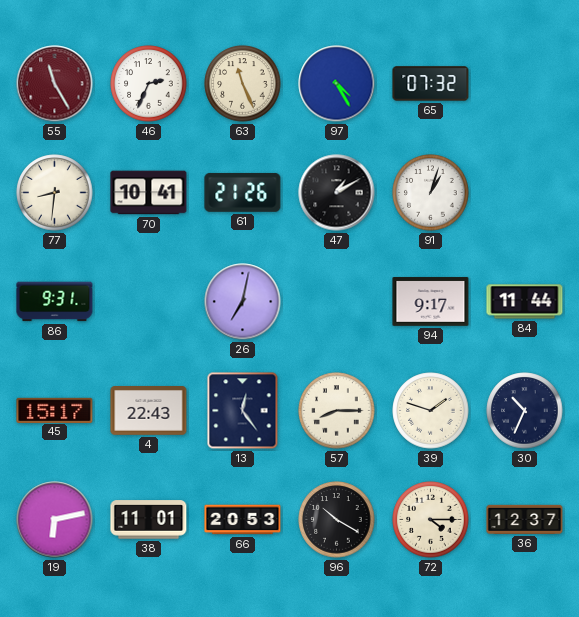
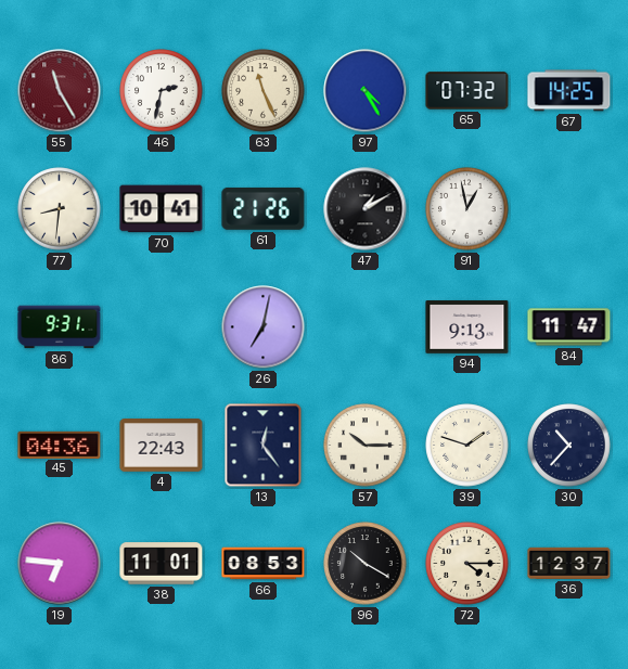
46: 2:34 -> 2:32
67: none -> 14:25
91: 1:03 -> 12:58
94: 9:17 -> 9:13
84: 11:44 -> 11:47
45: 15:17 -> 04:36
57: 8:15 -> 10:15
30: 10:34 -> 10:37
19: 6:13 -> 6:46
66: 20:53 -> 08:53
